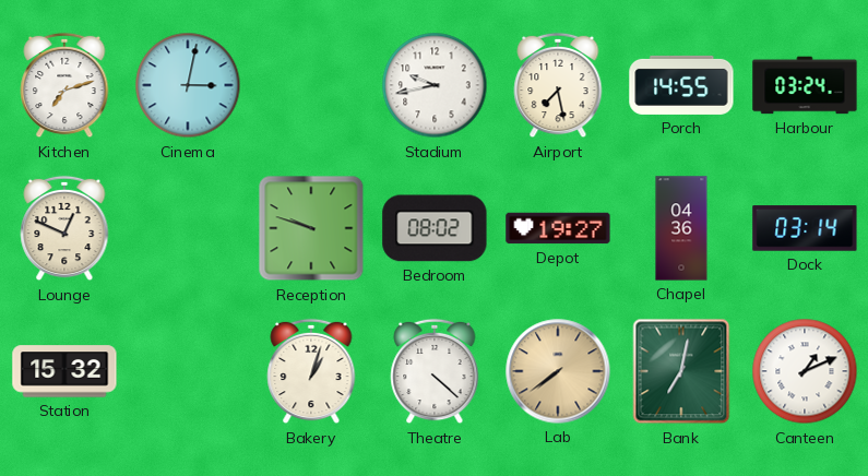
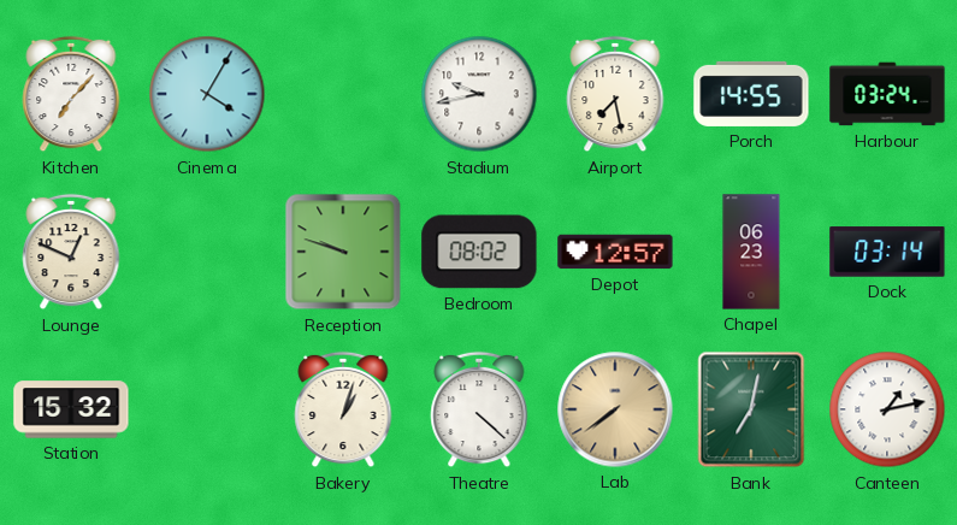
Kitchen: 7:12 -> 7:07
Cinema: 3:02 -> 4:05
Depot: 19:27 -> 12:57
Chapel: 04:36 -> 06:23
Canteen: 1:11 -> 1:13
